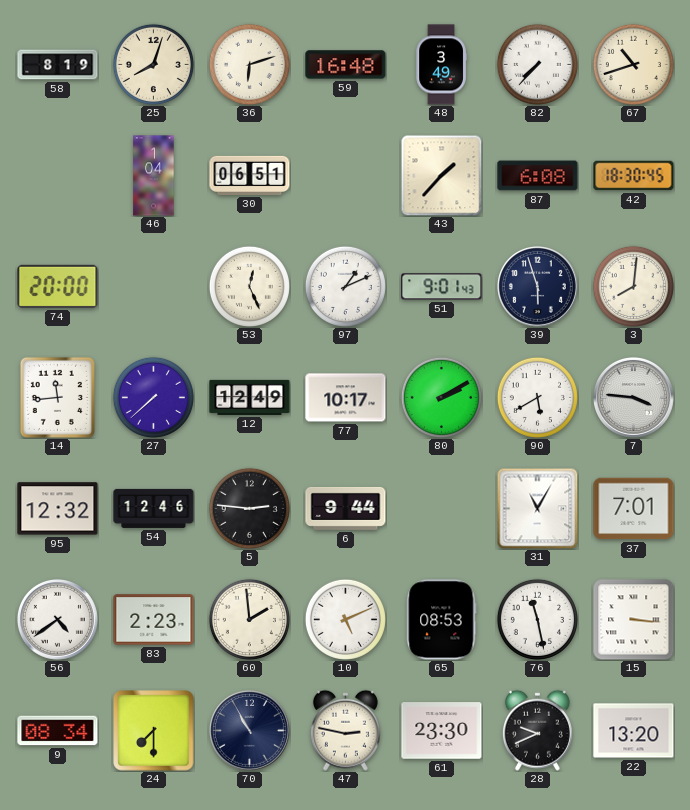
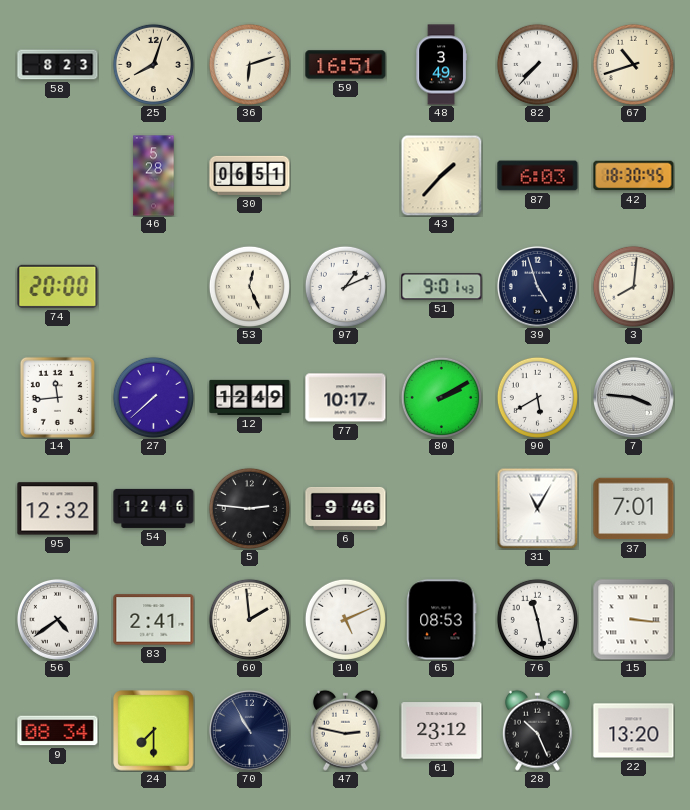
58: 8:19 -> 8:23
59: 16:48 -> 16:51
46: 1:04 -> 5:28
87: 6:08 -> 6:03
39: 5:57 -> 4:57
6: 9:44 -> 9:46
83: 2:23 -> 2:41
61: 23:30 -> 23:12
28: 9:41 -> 10:26
